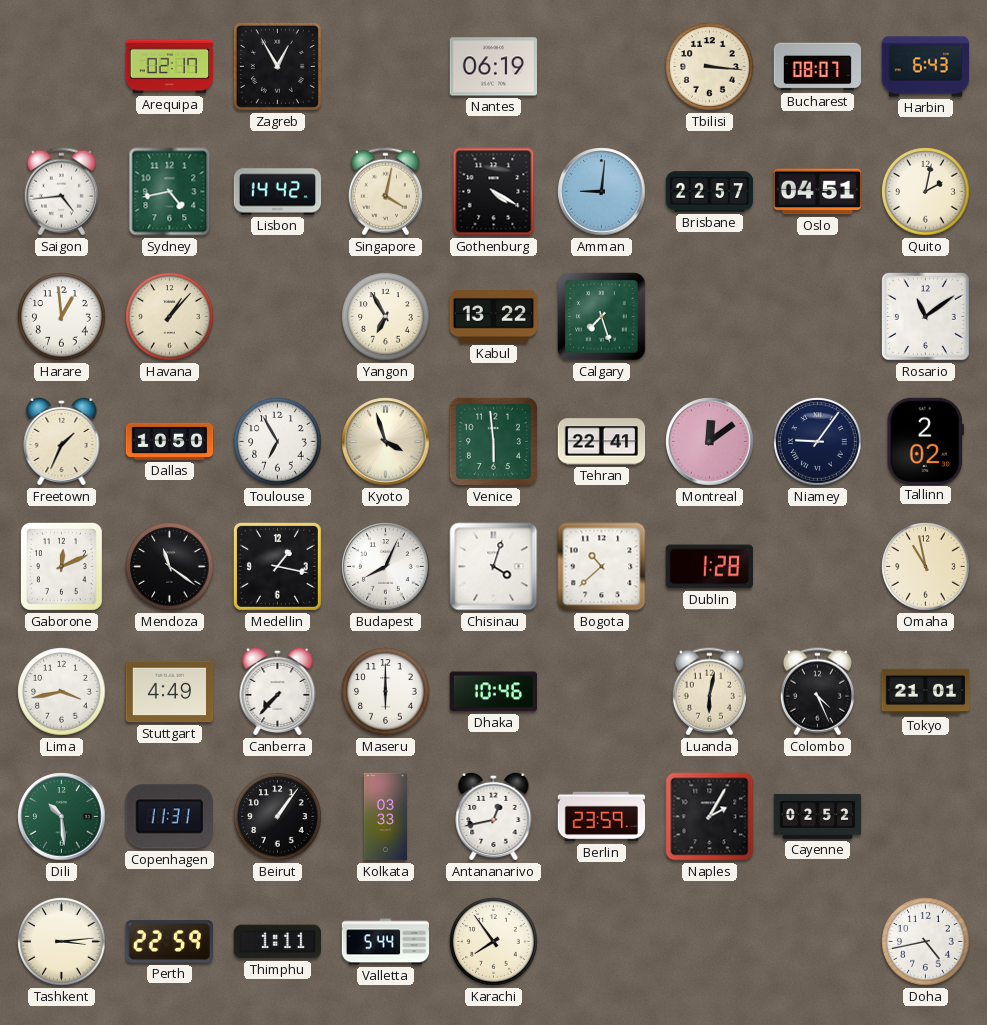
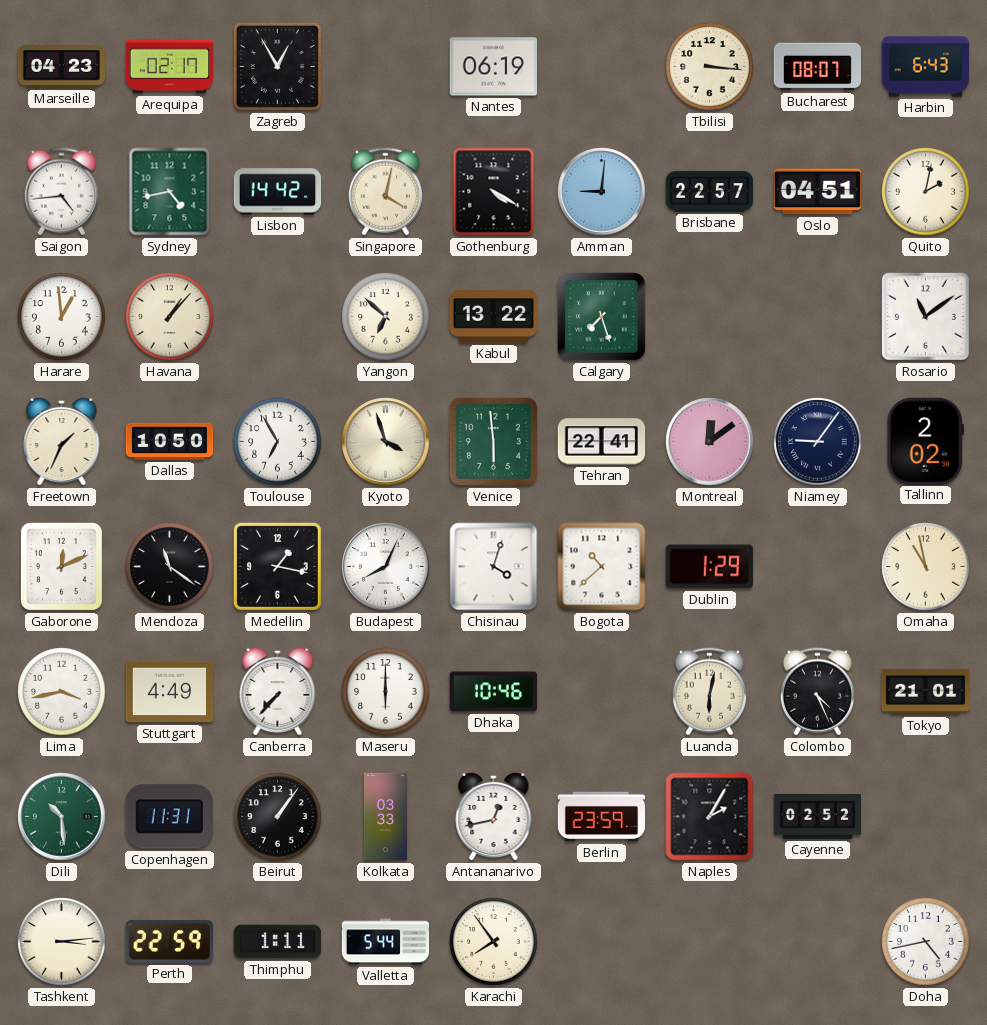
Marseille: none -> 04:23
Yangon: 6:55 -> 6:52
Dublin: 1:28 -> 1:29
